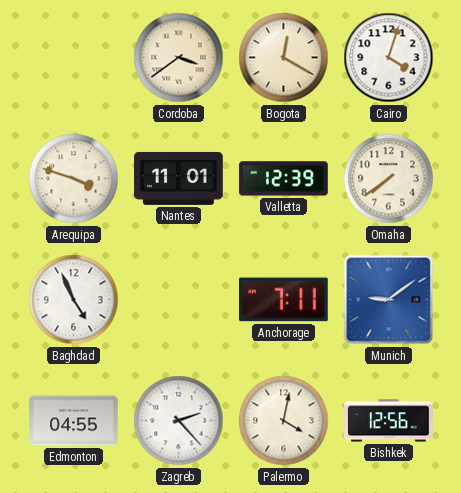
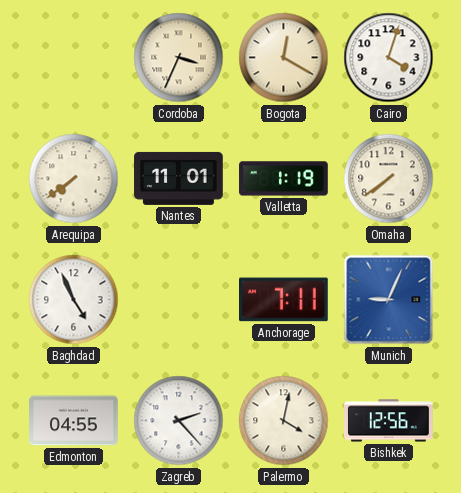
Cordoba: 3:39 -> 3:34
Arequipa: 3:48 -> 7:39
Valletta: 12:39 -> 1:19
Munich: 9:09 -> 9:04
